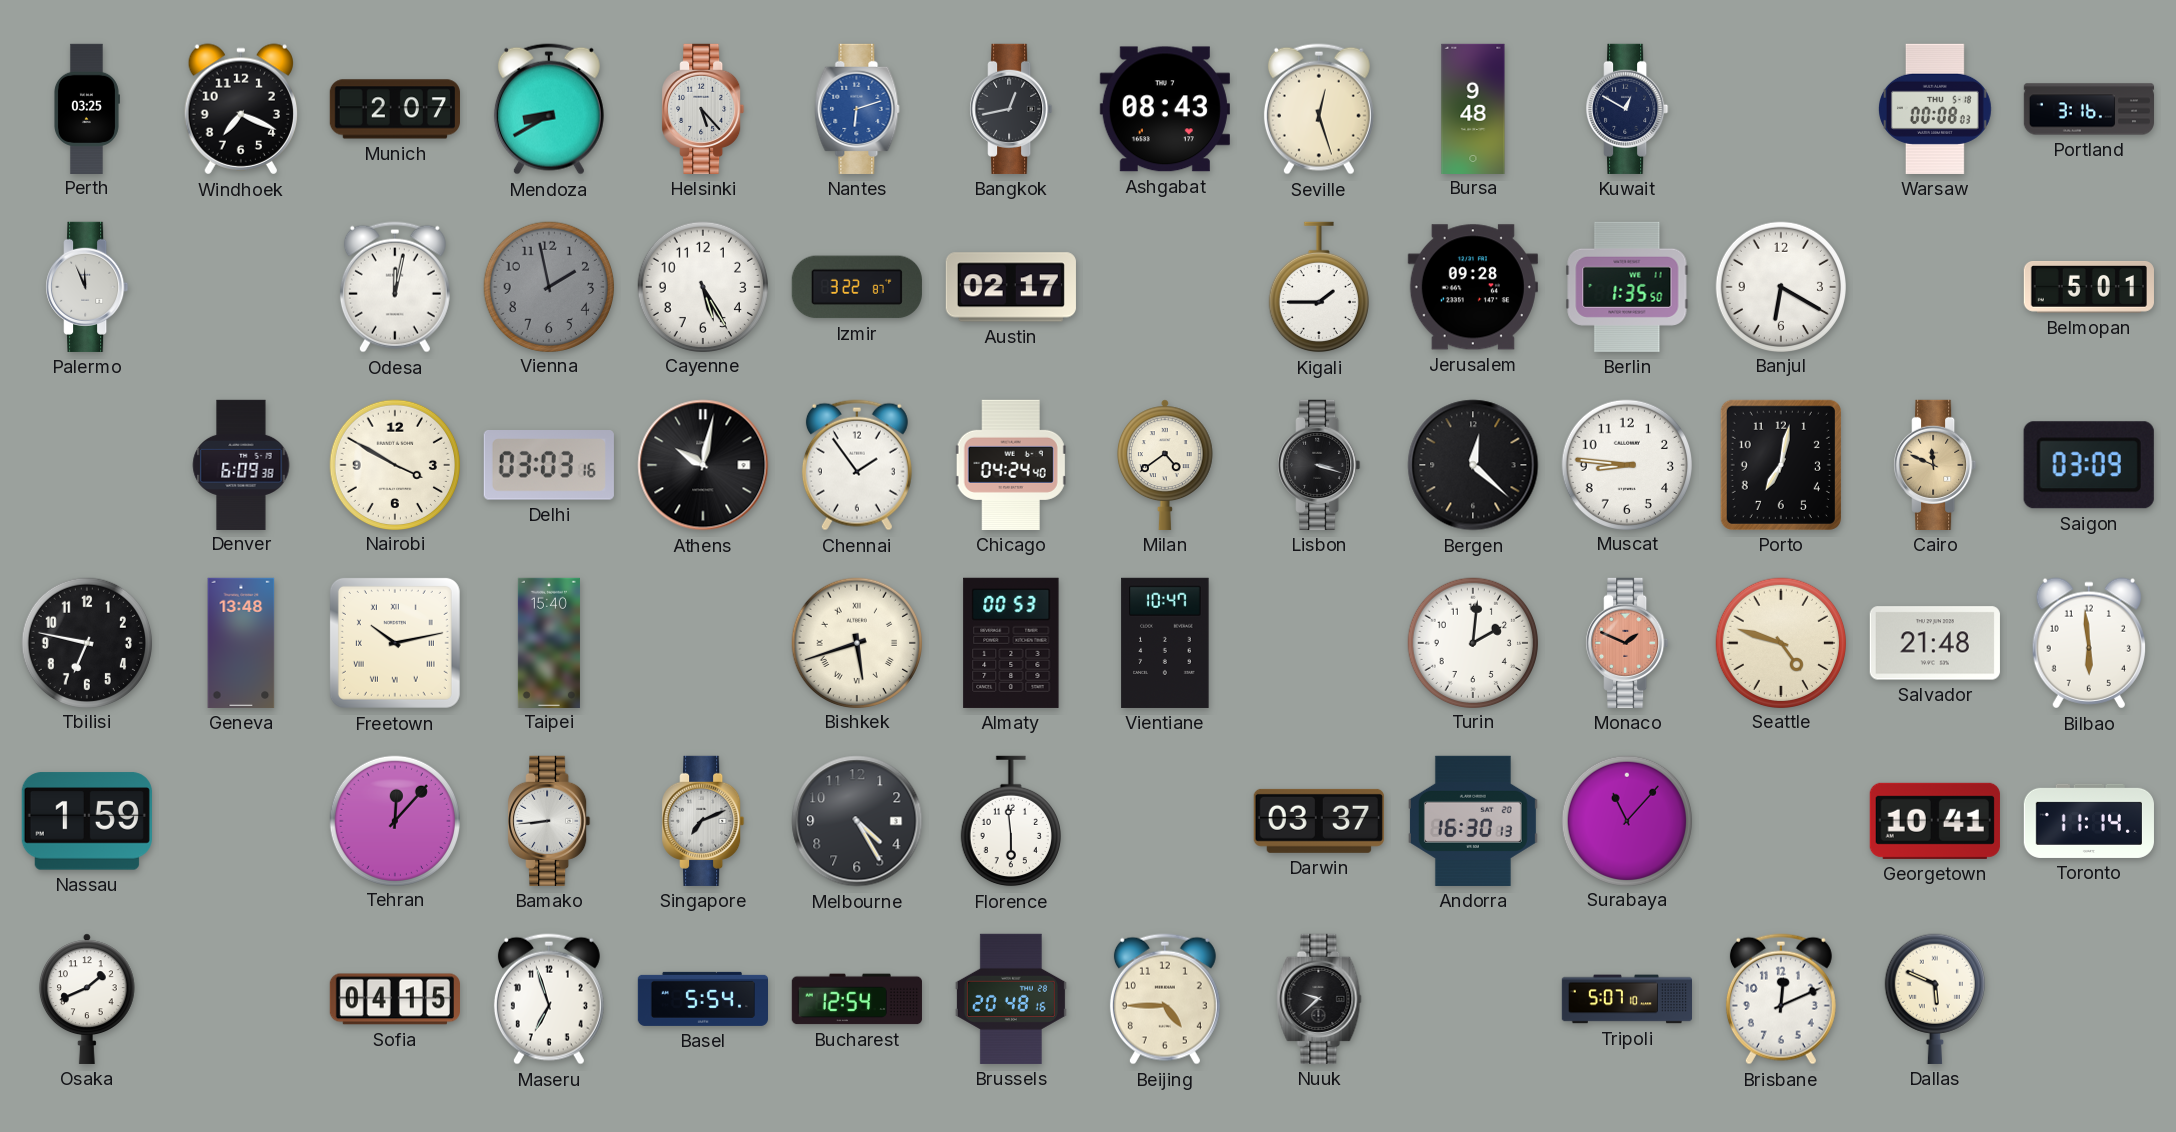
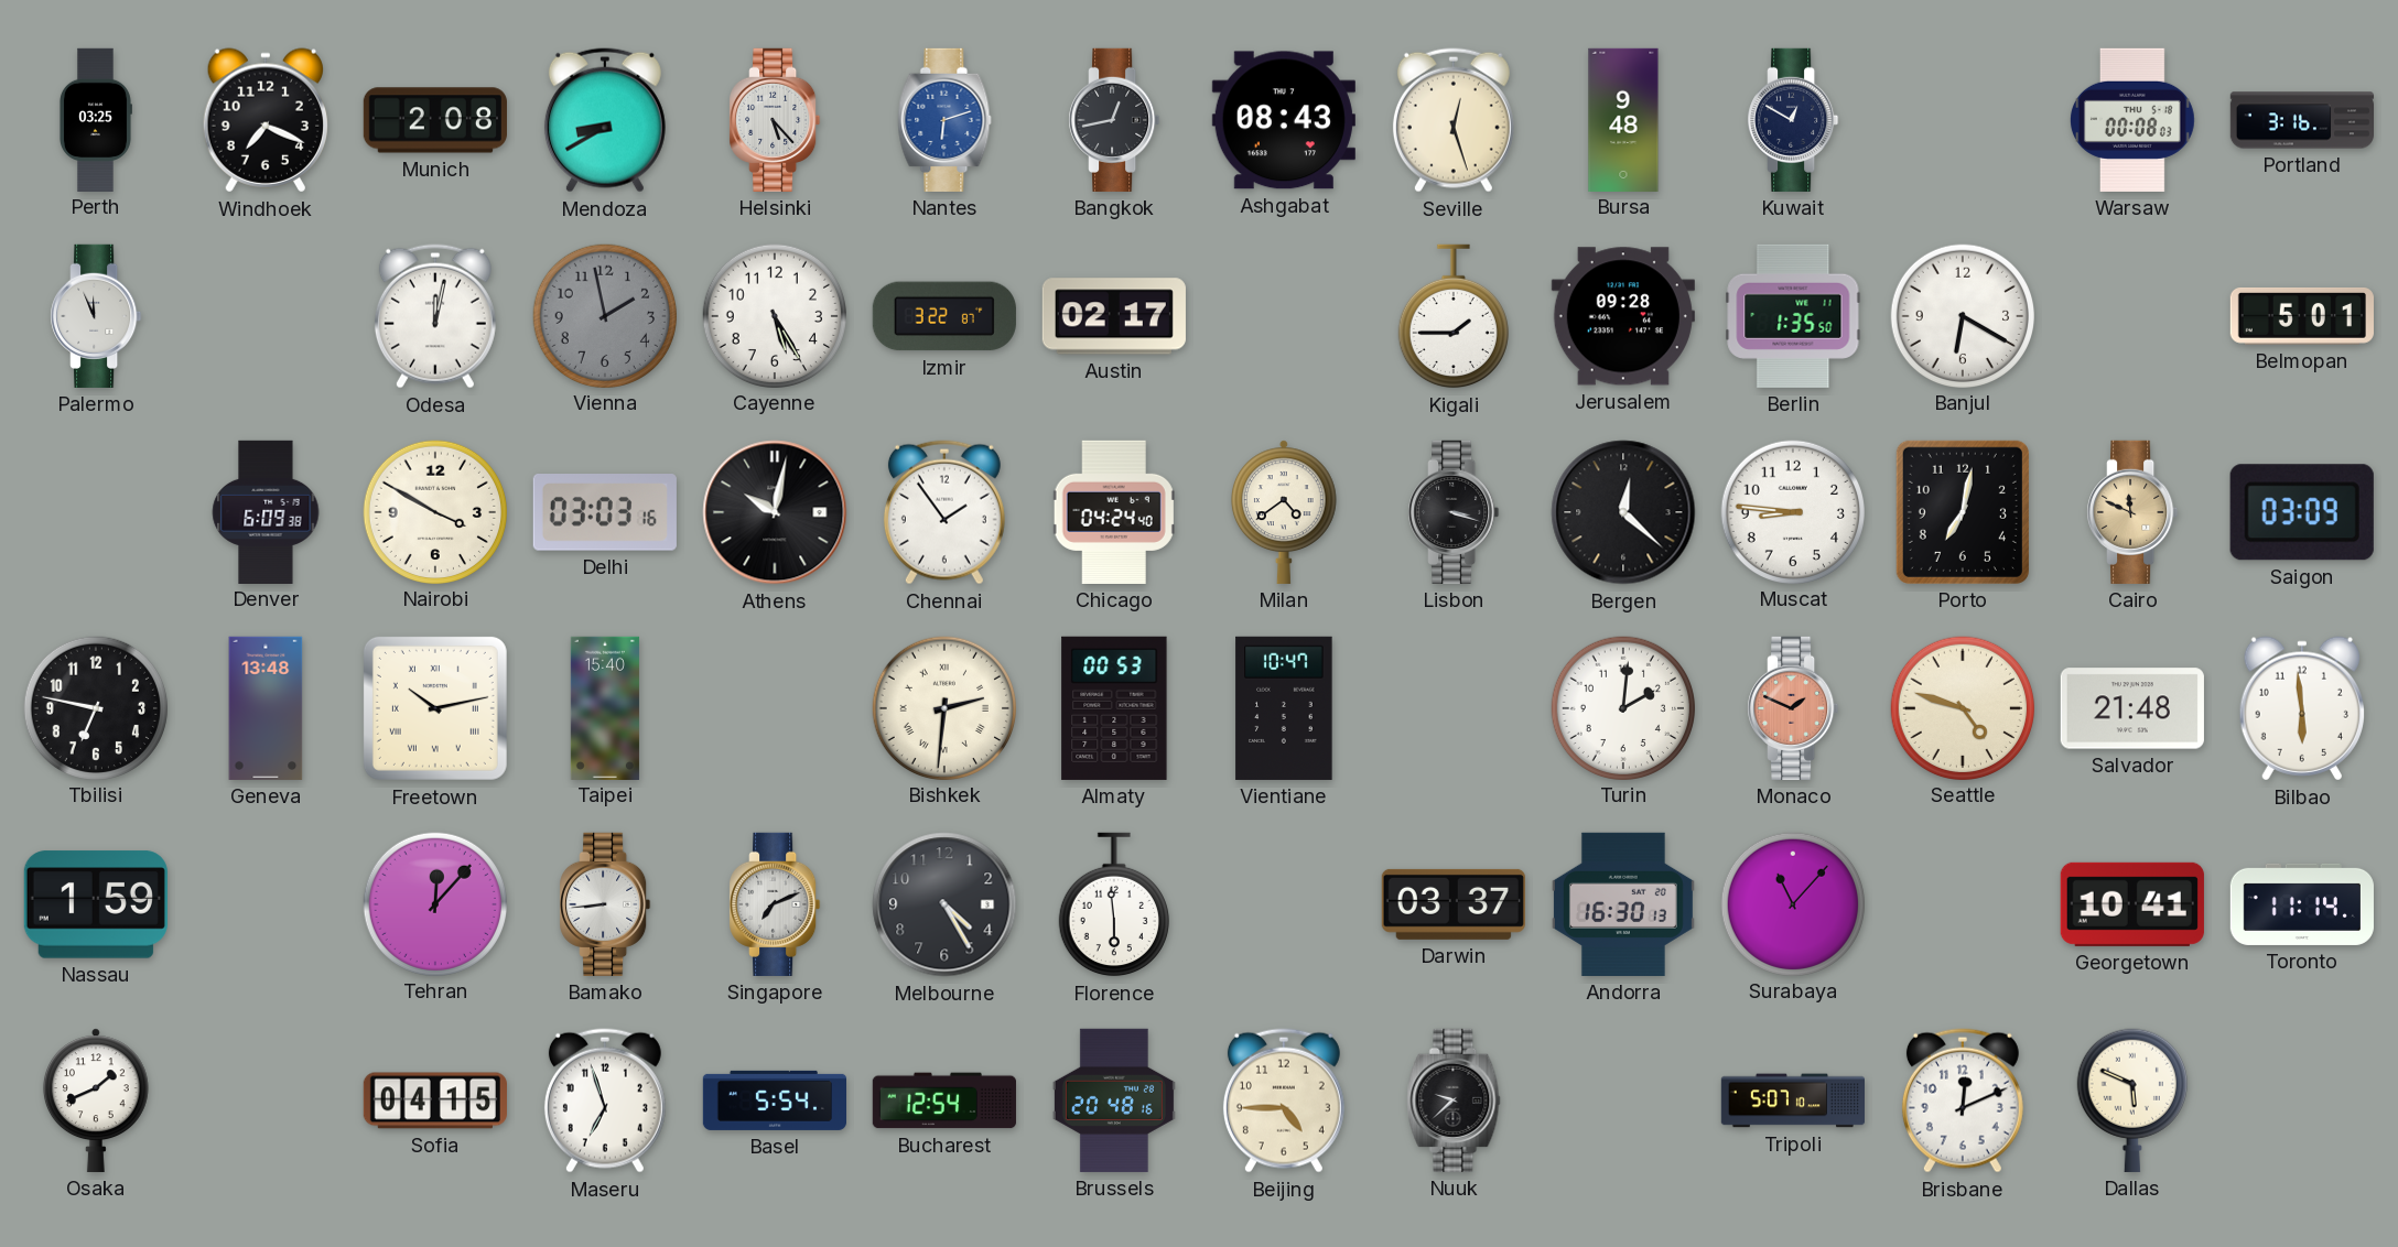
Munich: 2:07 -> 2:08
Bishkek: 5:42 -> 2:31
